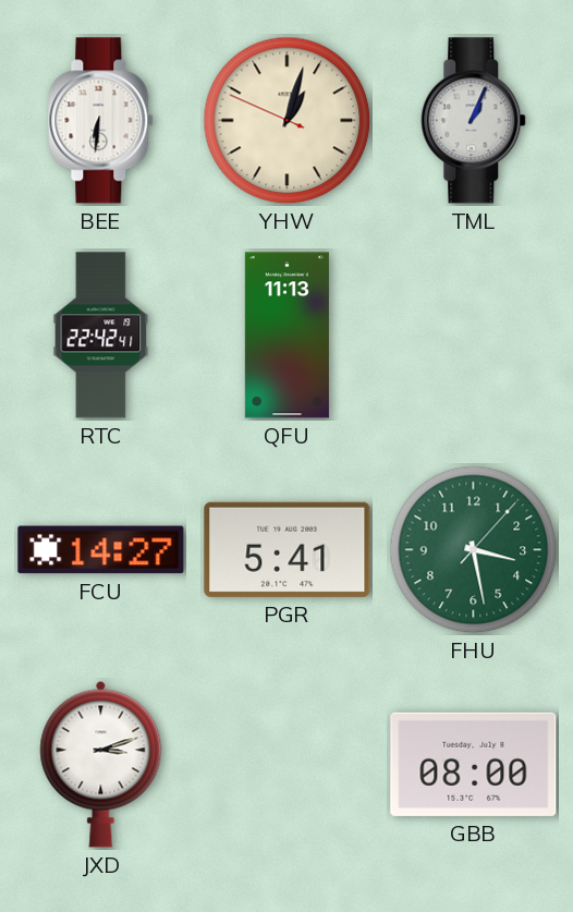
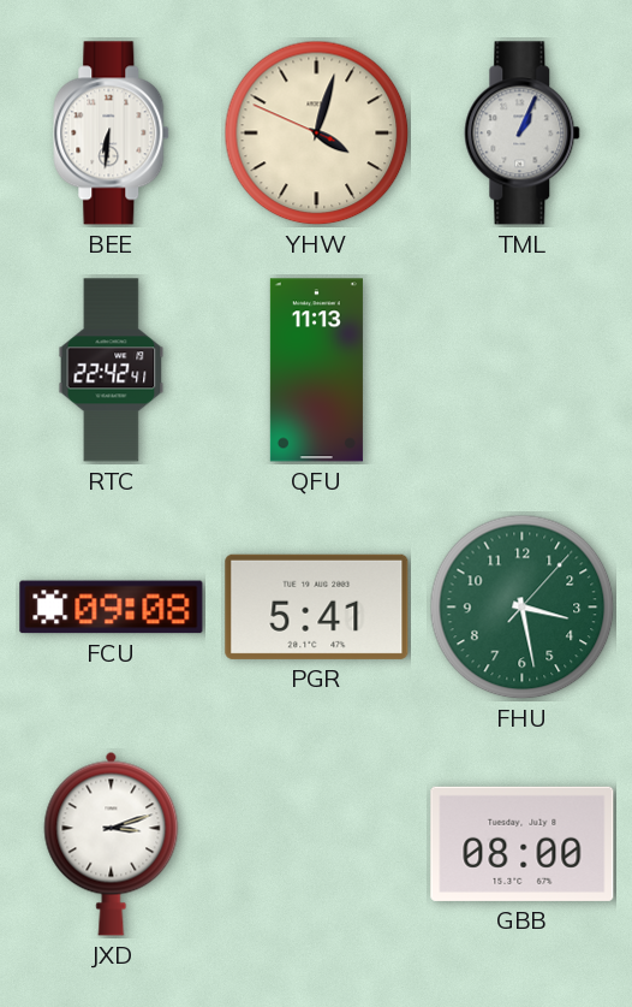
YHW: 1:02 -> 4:02
FCU: 14:27 -> 09:08
